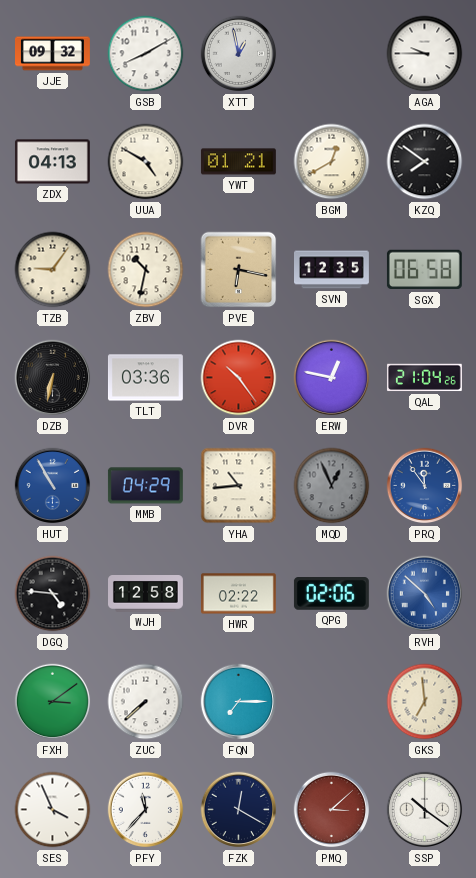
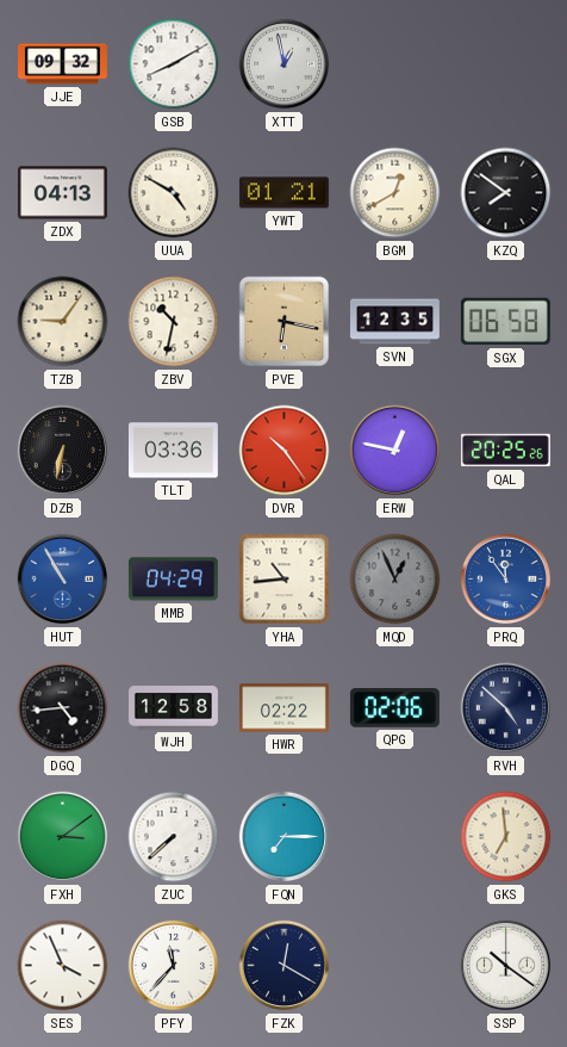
AGA: 9:45 -> none
QAL: 21:04 -> 20:25
DGQ: 4:46 -> 4:44
RVH dial: blue -> navy
PMQ: 3:08 -> none
